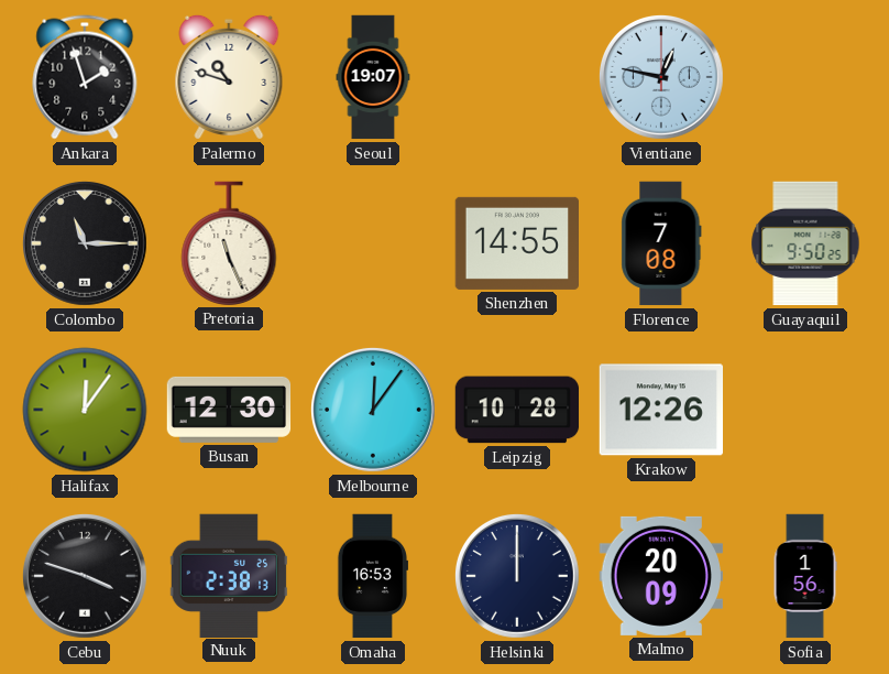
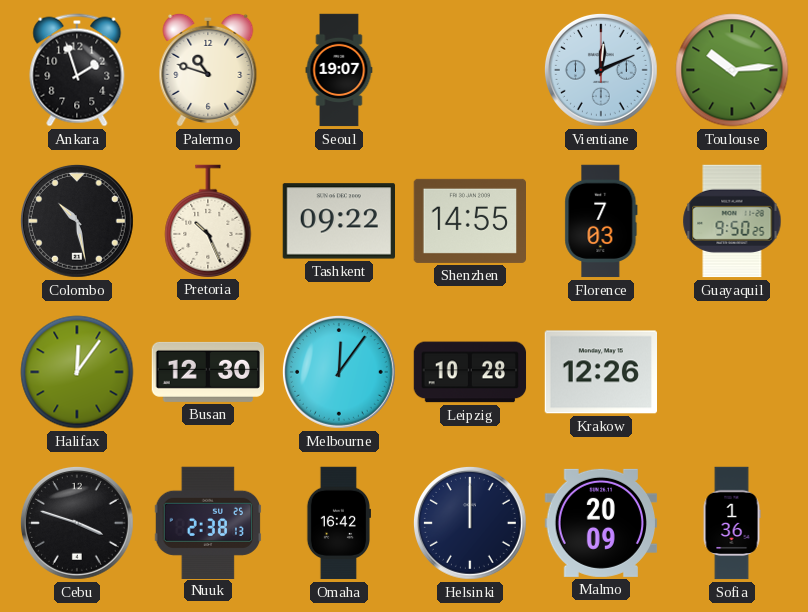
Vientiane: 12:47 -> 12:11
Toulouse: none -> 10:14
Colombo: 11:15 -> 10:28
Pretoria: 11:26 -> 10:26
Tashkent: none -> 09:22
Florence: 7:08 -> 7:03
Omaha: 16:53 -> 16:42
Sofia: 1:56 -> 1:36
